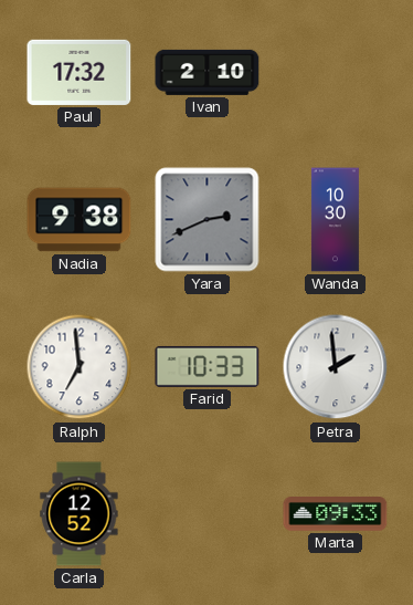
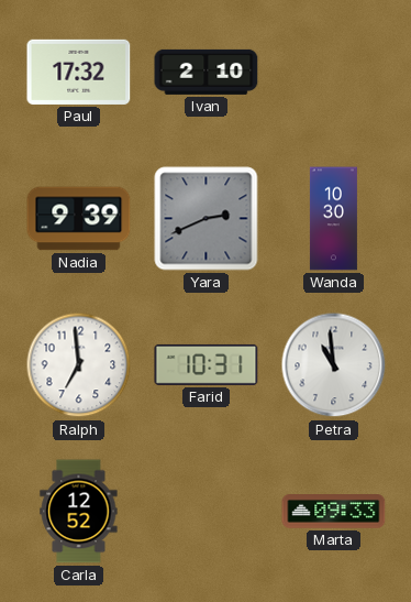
Nadia: 9:38 -> 9:39
Farid: 10:33 -> 10:31
Petra: 1:59 -> 10:59
